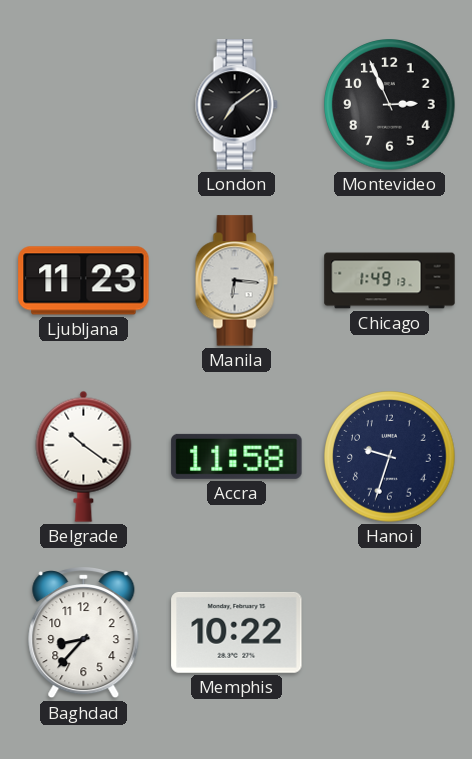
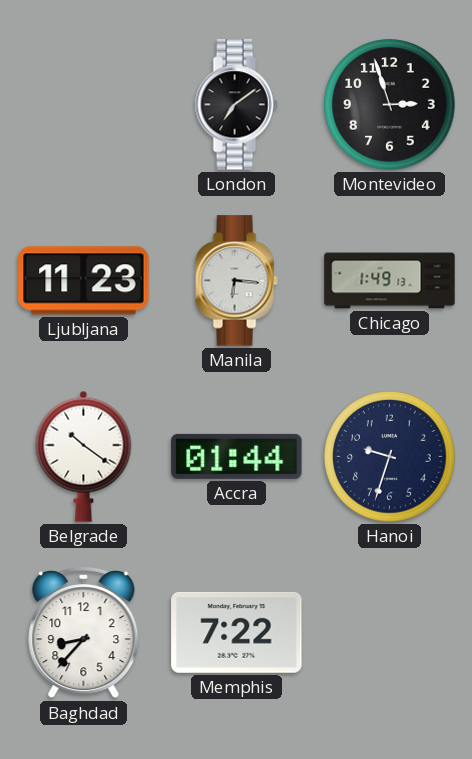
Montevideo: 2:56 -> 2:57
Accra: 11:58 -> 01:44
Memphis: 10:22 -> 7:22
